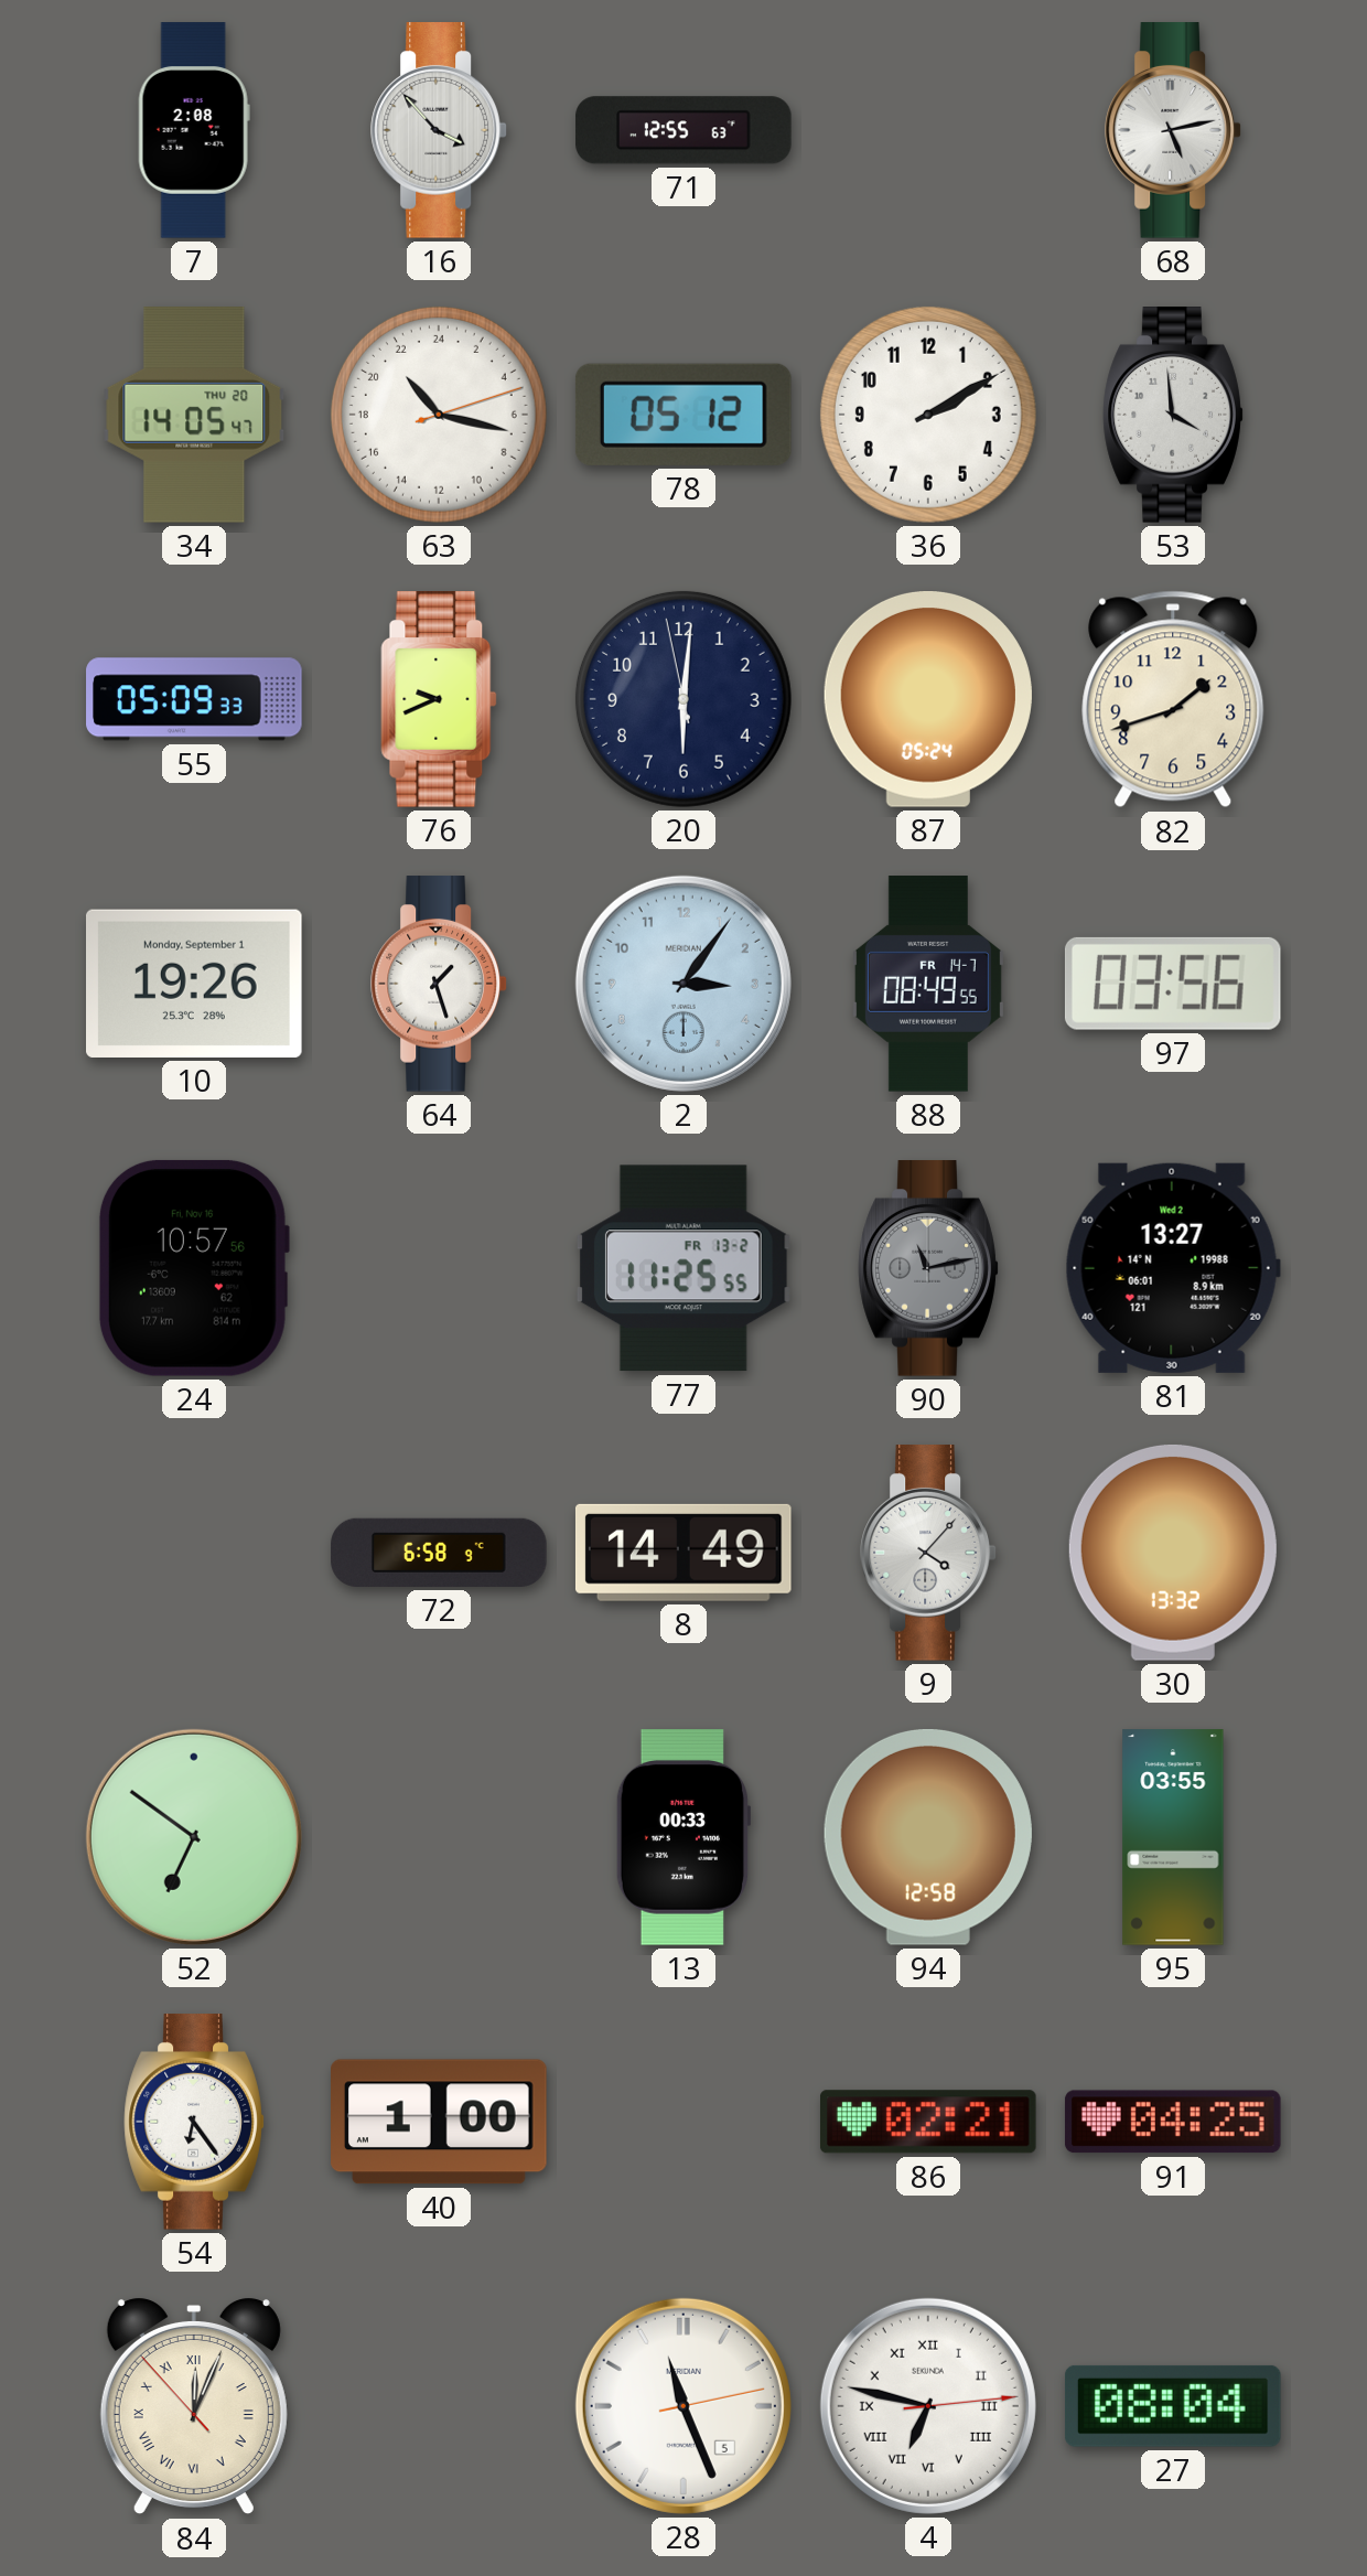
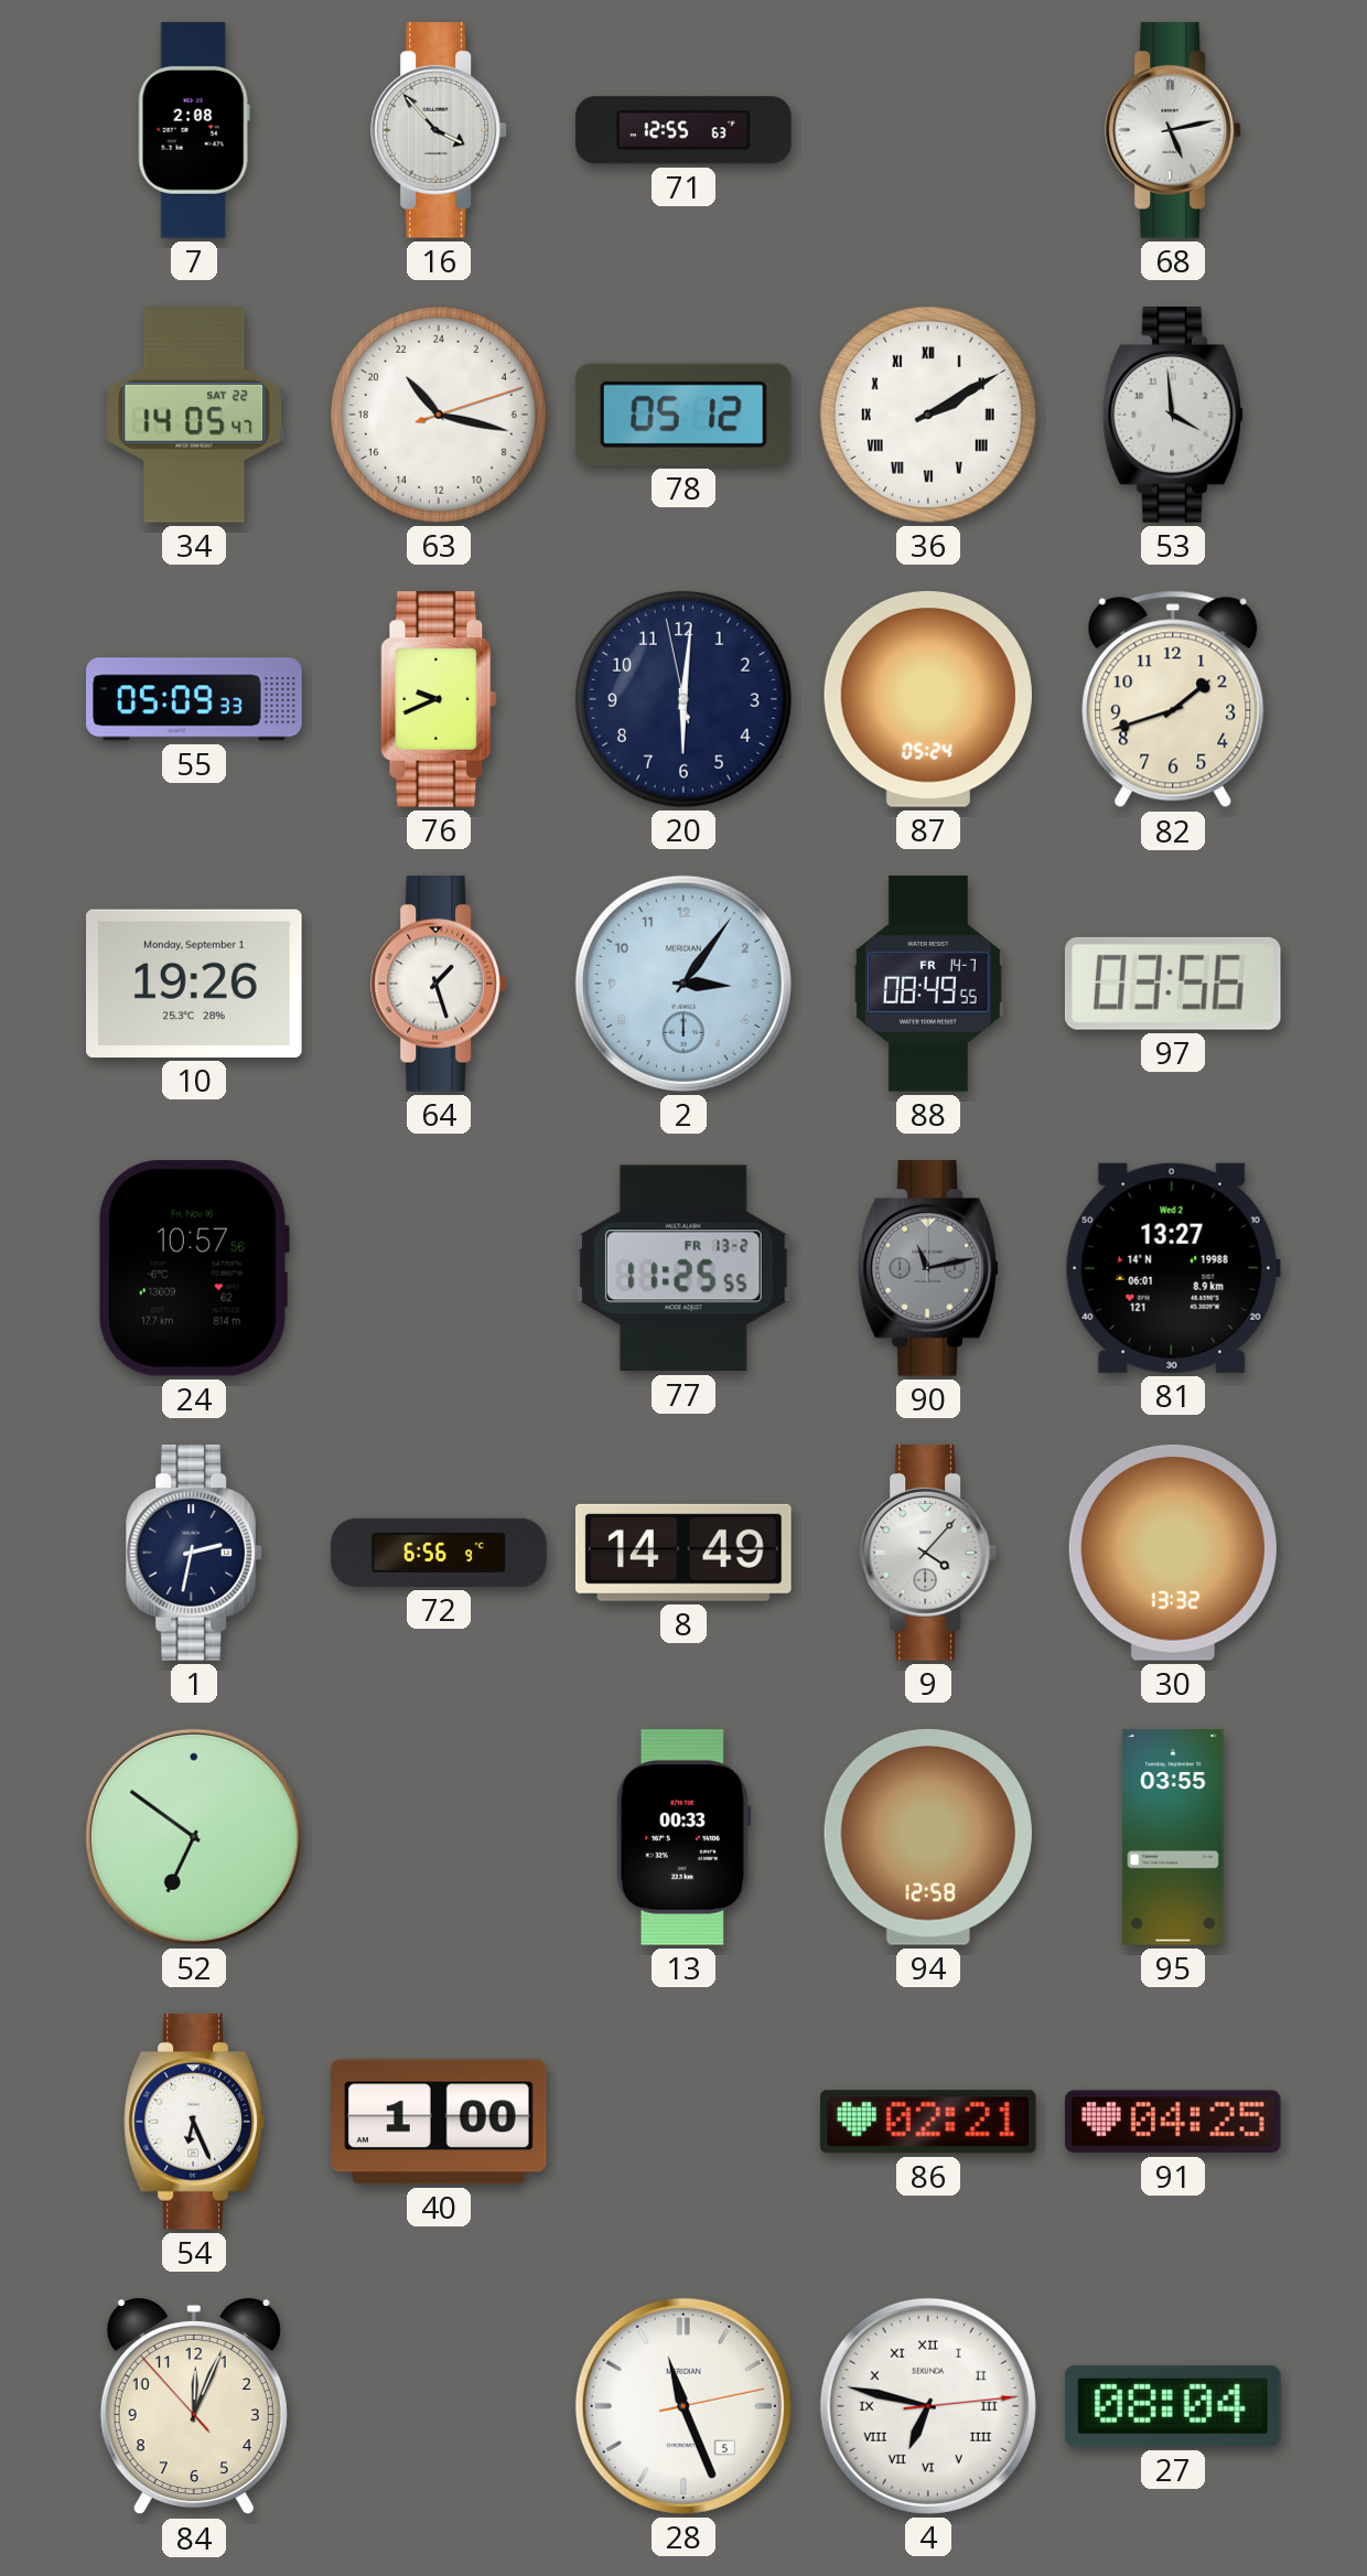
34 date: THU 20 -> SAT 22
36 numerals: Arabic -> Roman
1: none -> 2:32
72: 6:58 -> 6:56
54: 6:24 -> 6:26
84 numerals: Roman -> Arabic
